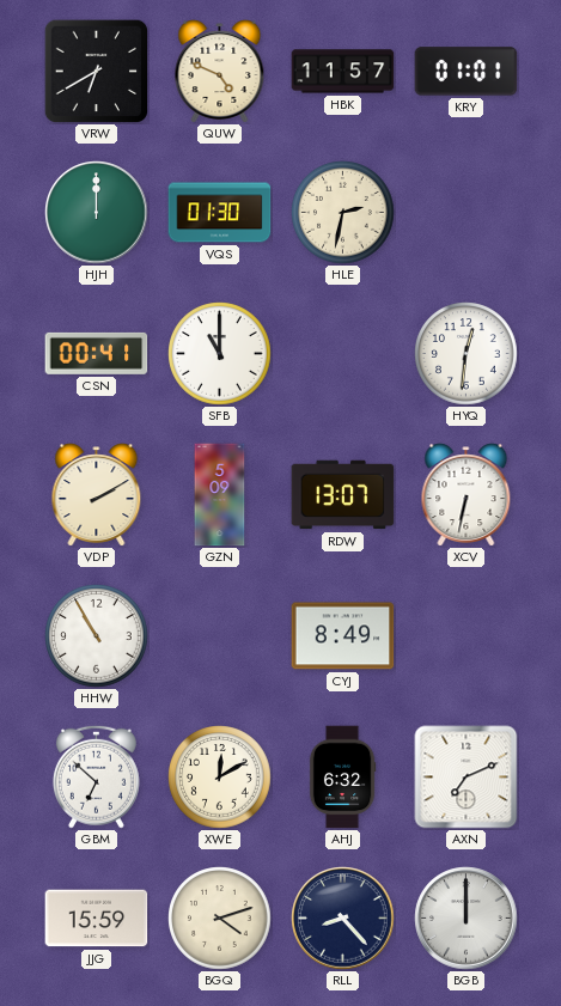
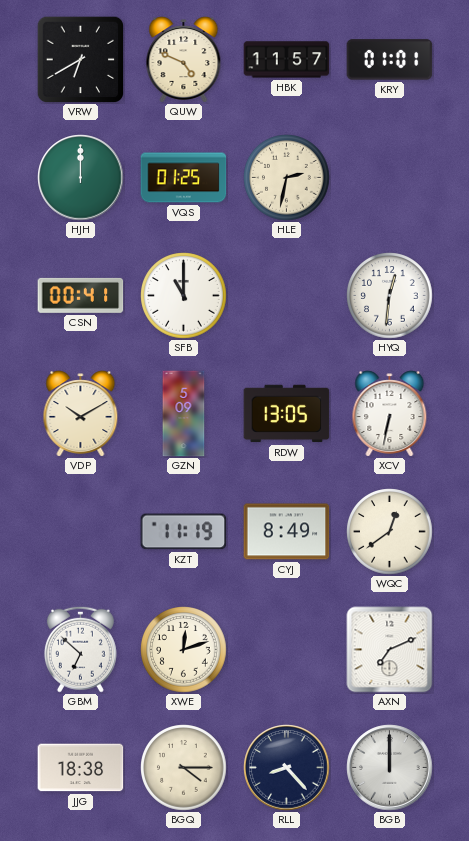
VQS: 01:30 -> 01:25
VDP: 2:10 -> 10:10
RDW: 13:07 -> 13:05
HHW: 10:55 -> none
KZT: none -> 11:19
WQC: none -> 12:39
XWE: 12:10 -> 12:12
AHJ: 6:32 -> none
JJG: 15:59 -> 18:38
BGQ: 4:12 -> 4:15
